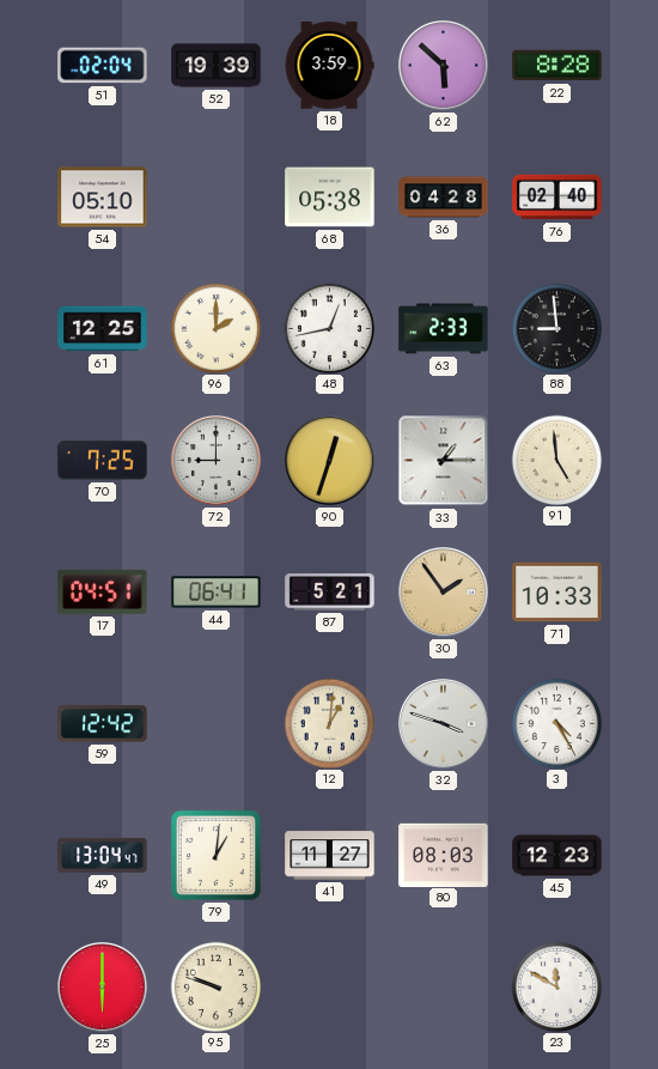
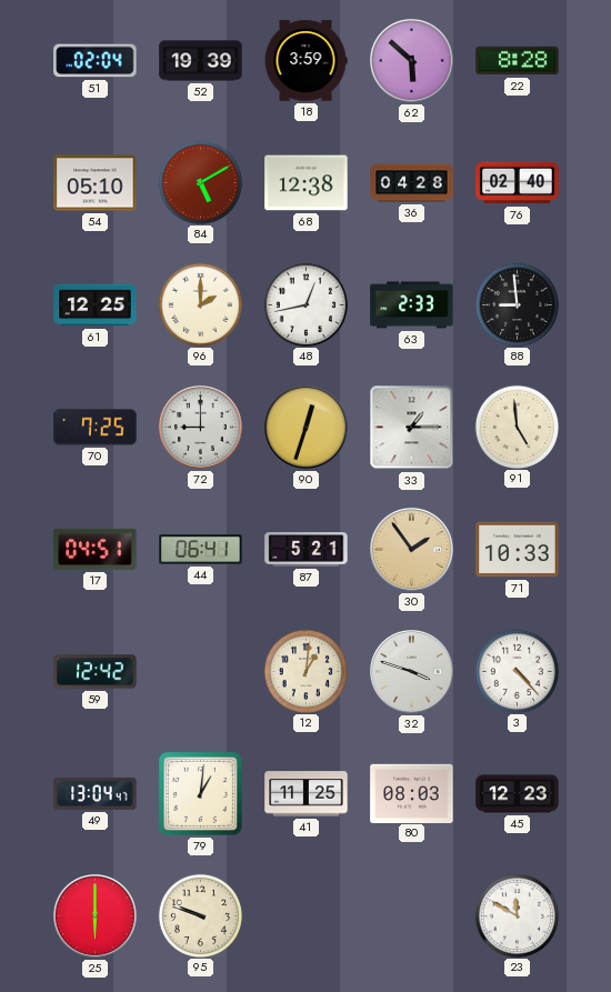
84: none -> 5:10
68: 05:38 -> 12:38
3: 4:25 -> 4:23
41: 11:27 -> 11:25
